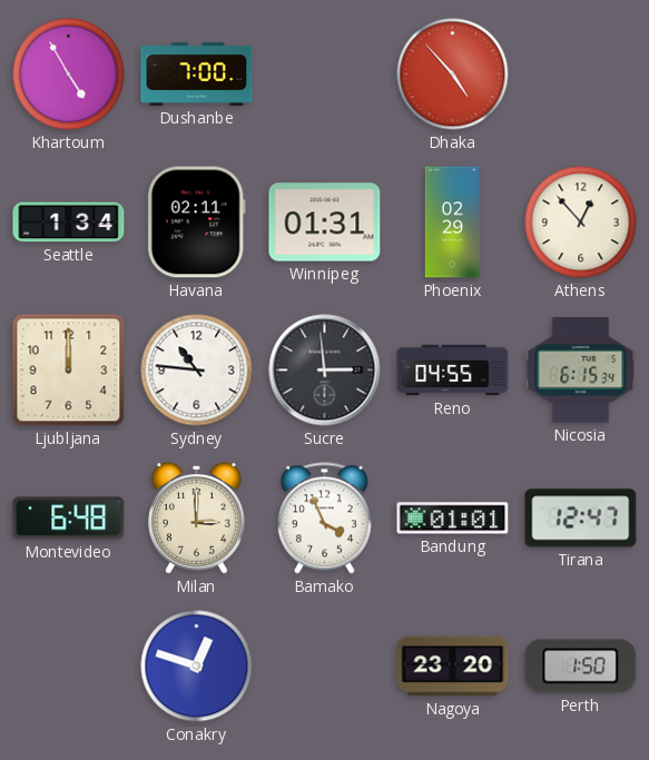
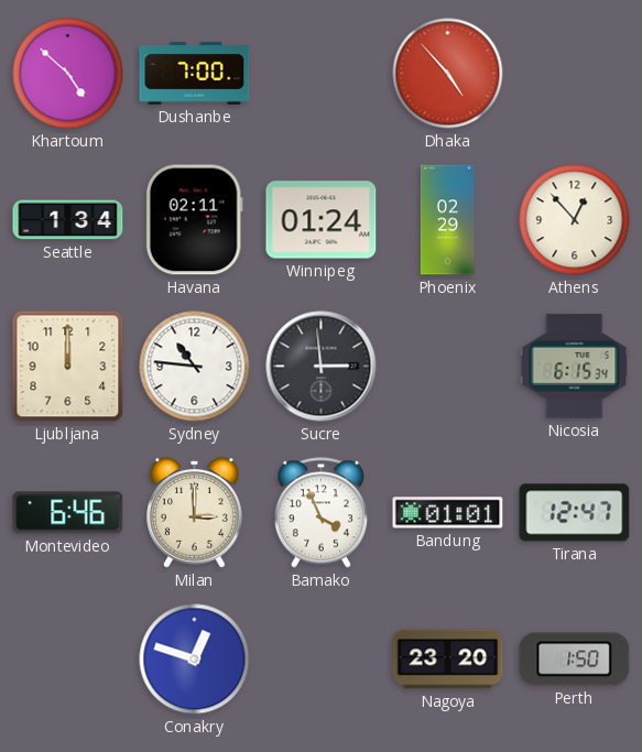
Khartoum: 4:55 -> 4:52
Winnipeg: 01:31 -> 01:24
Reno: 04:55 -> none
Montevideo: 6:48 -> 6:46
